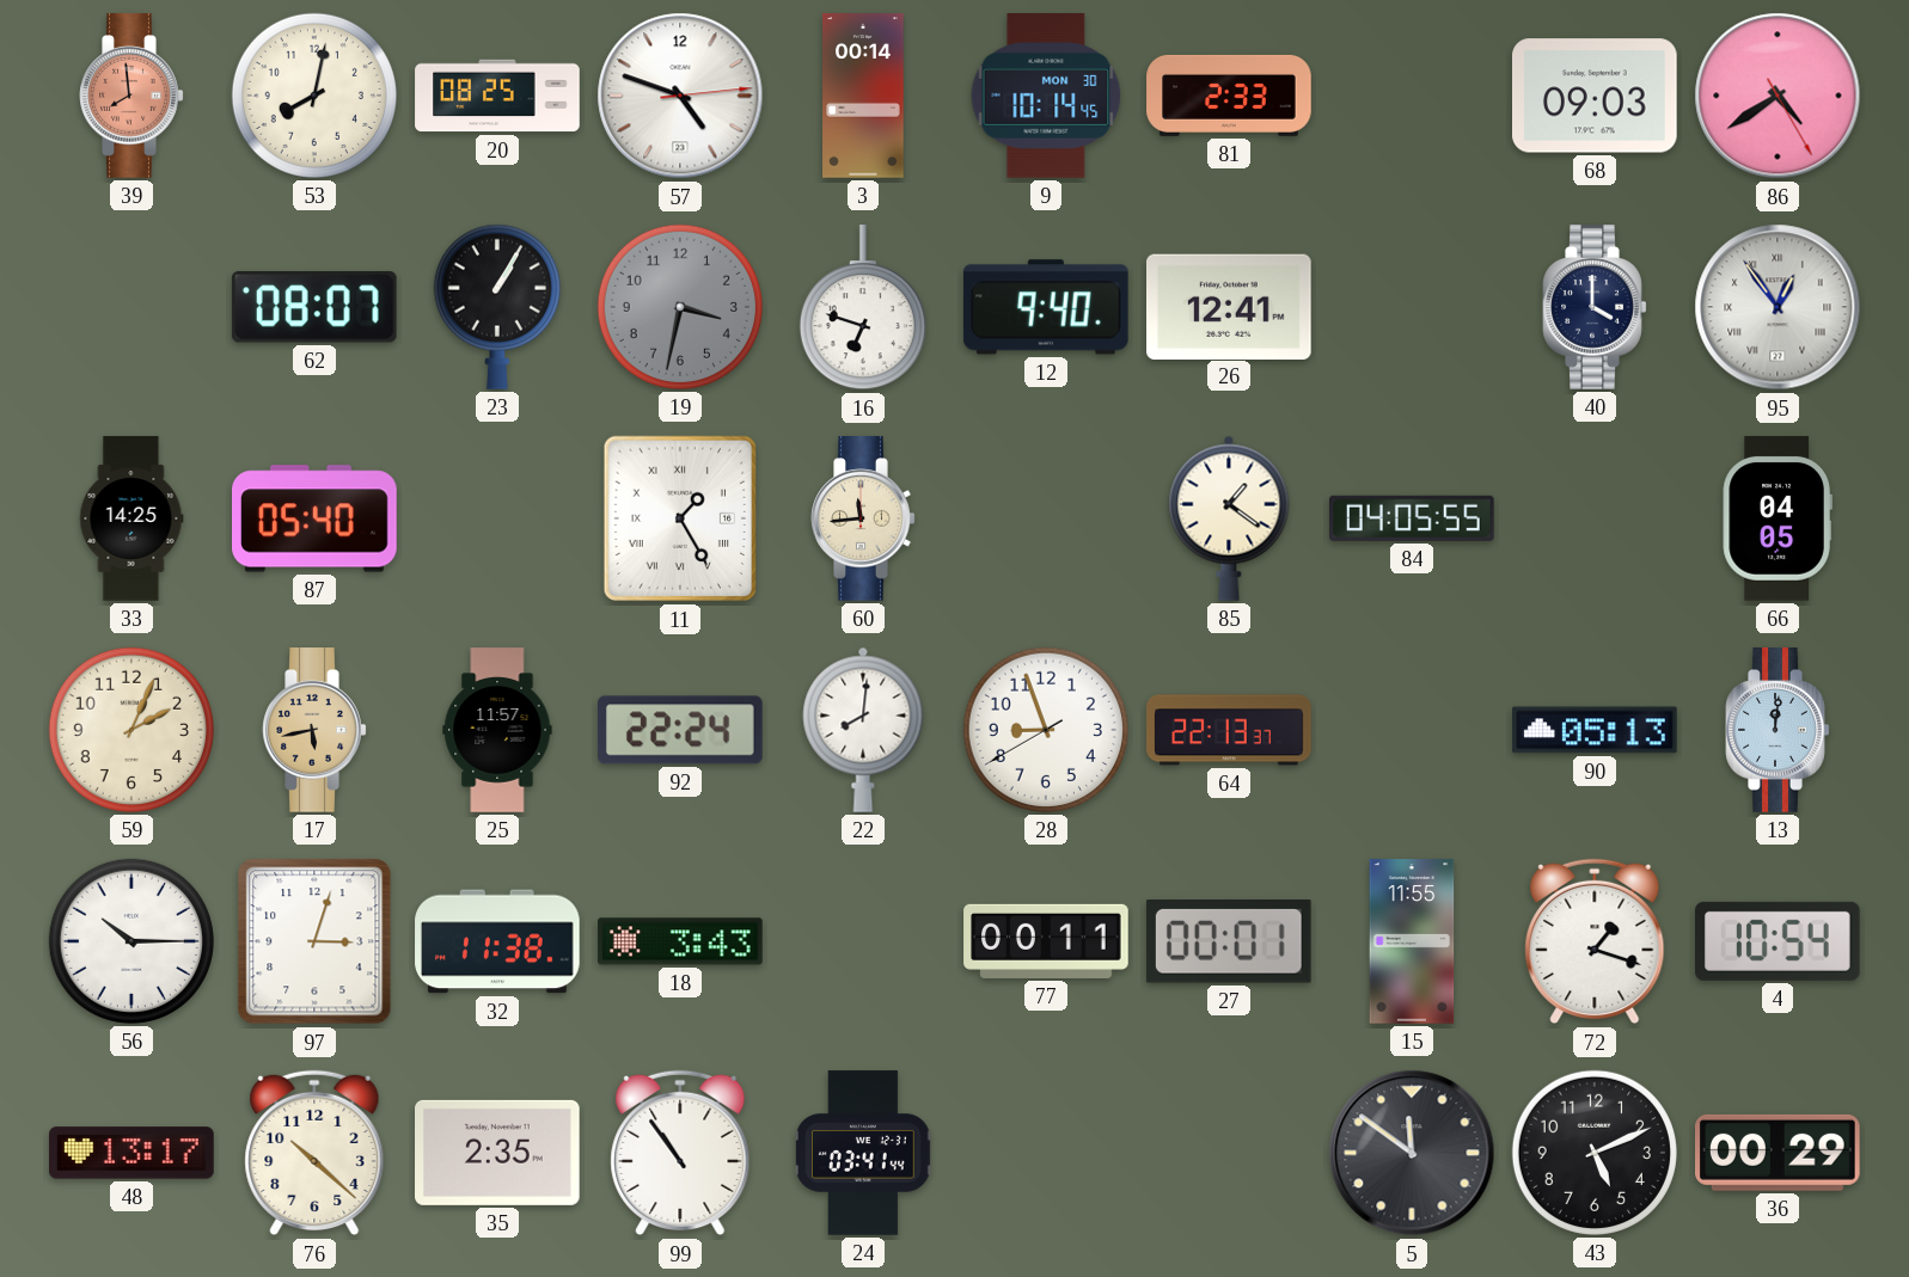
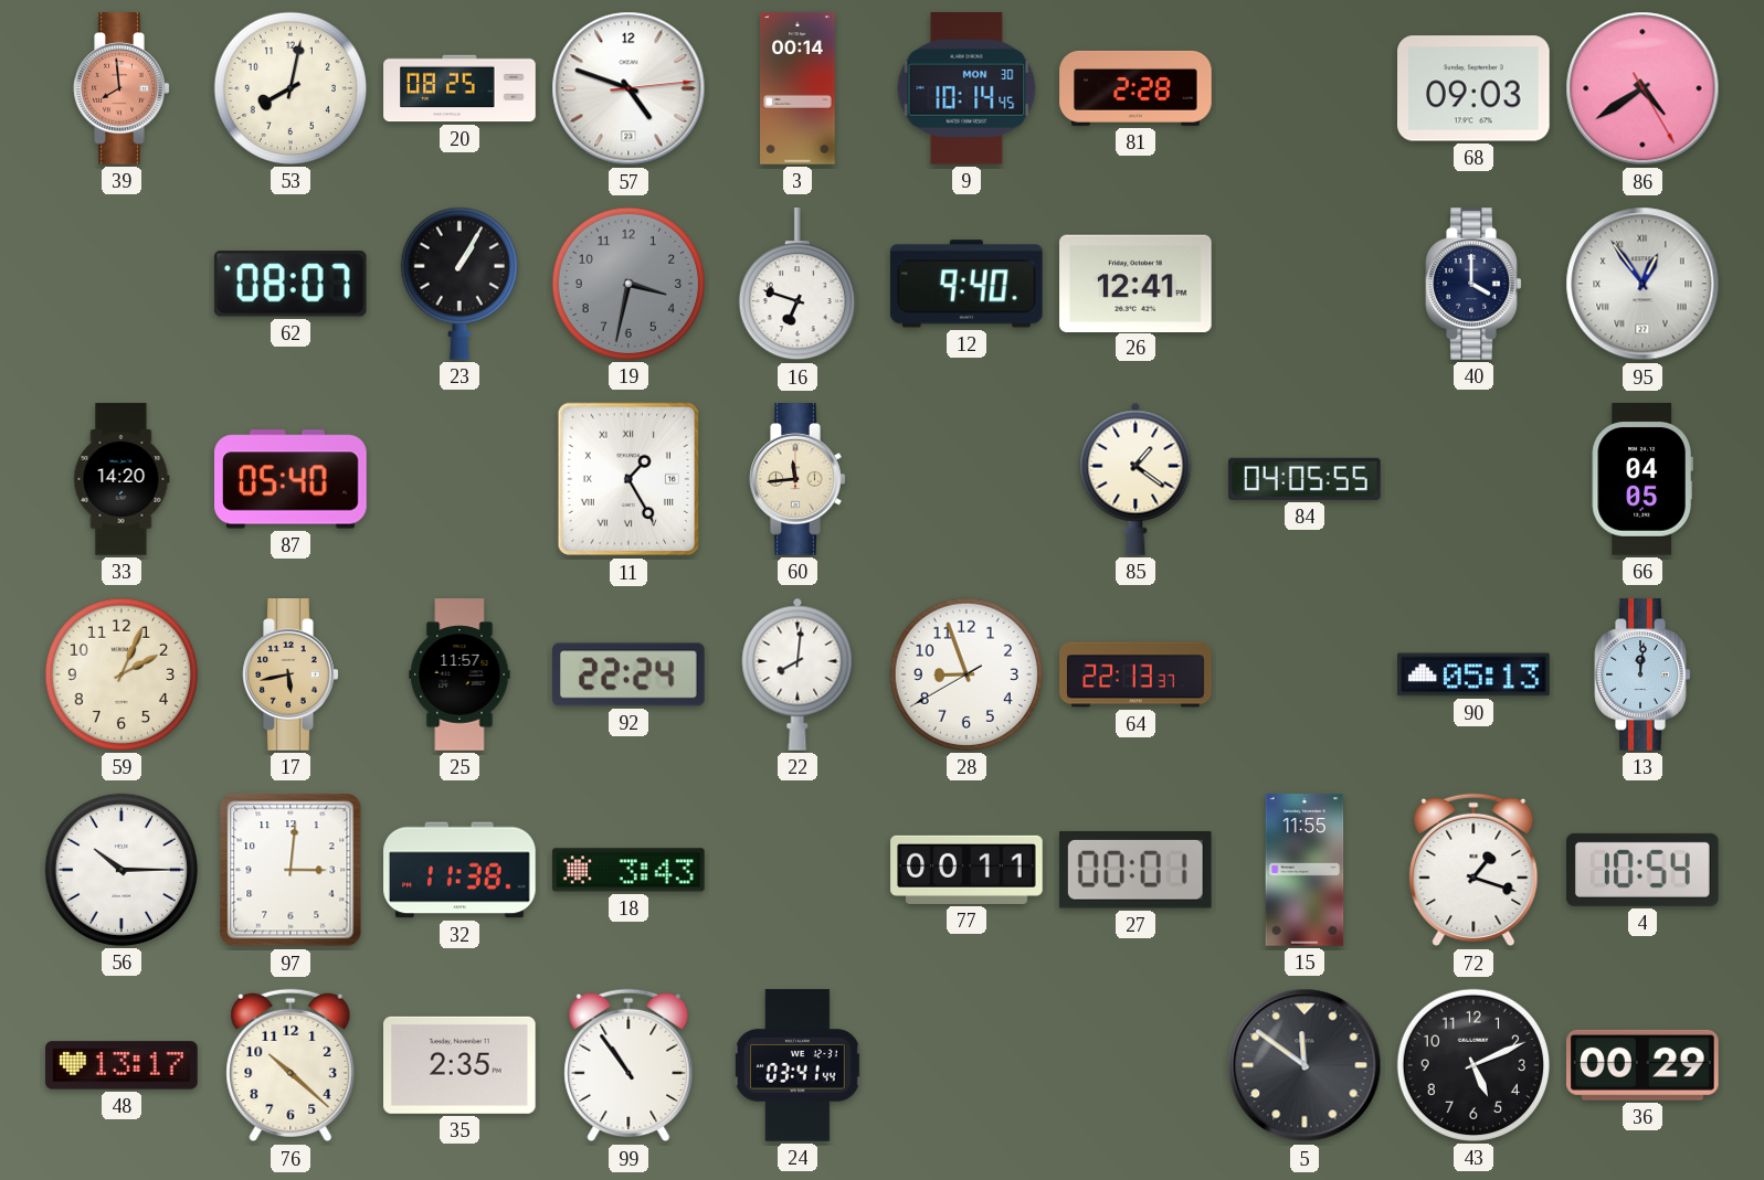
81: 2:33 -> 2:28
33: 14:25 -> 14:20
97: 3:03 -> 3:01
